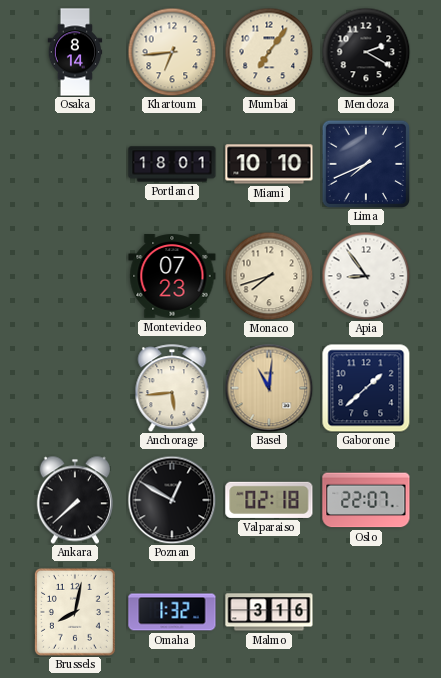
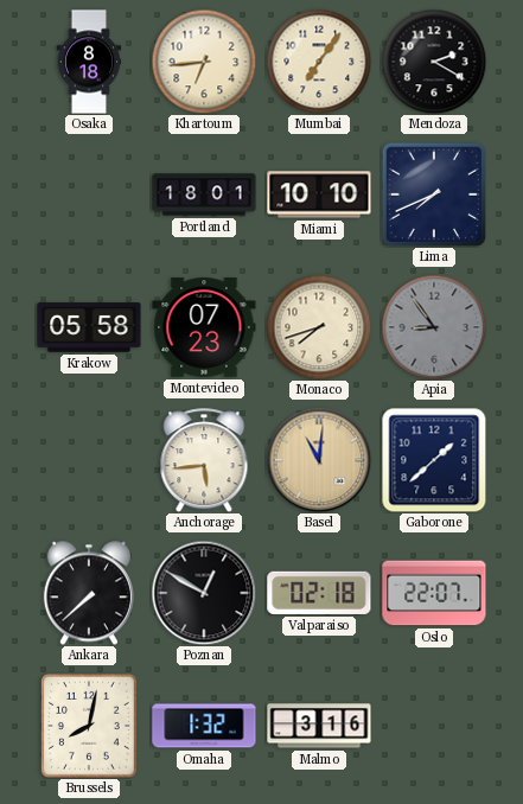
Osaka: 8:14 -> 8:18
Krakow: none -> 05:58
Apia dial: white -> grey
